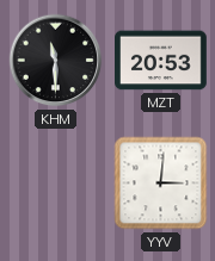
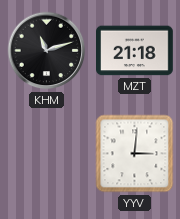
KHM: 11:30 -> 11:12
MZT: 20:53 -> 21:18
